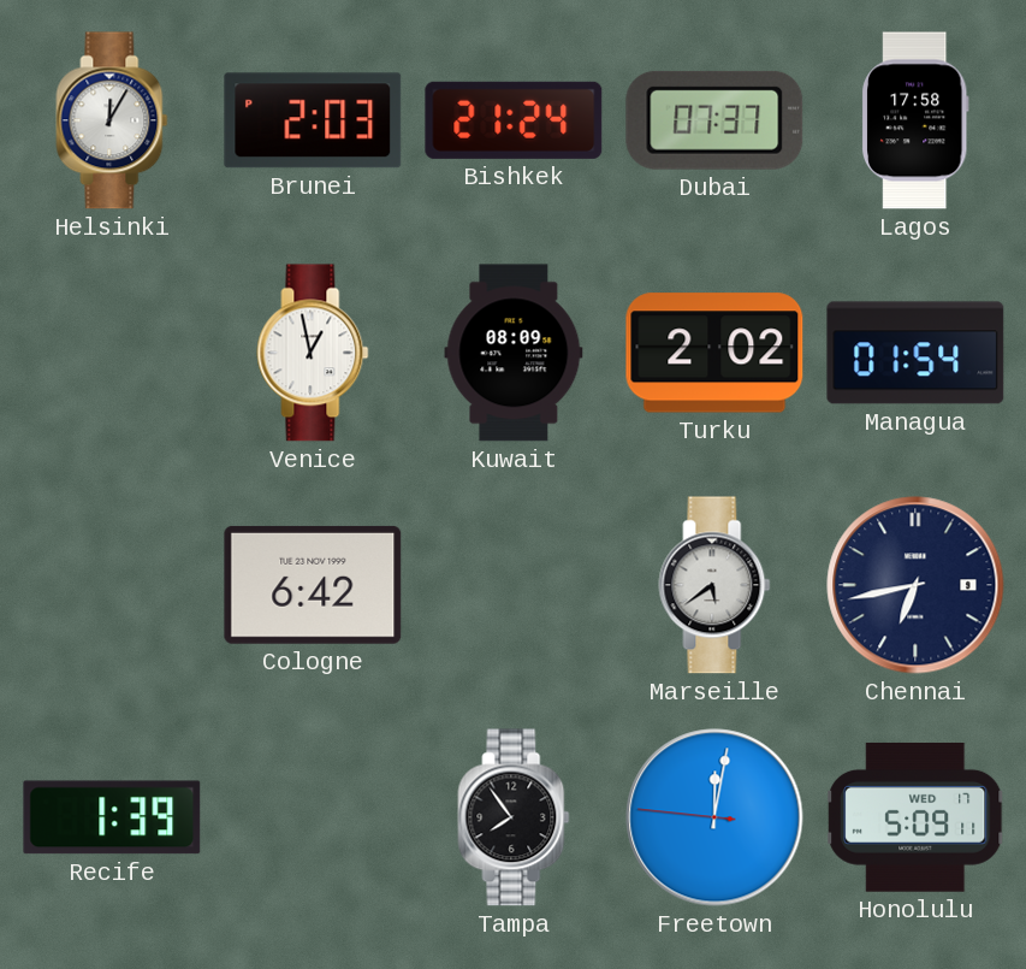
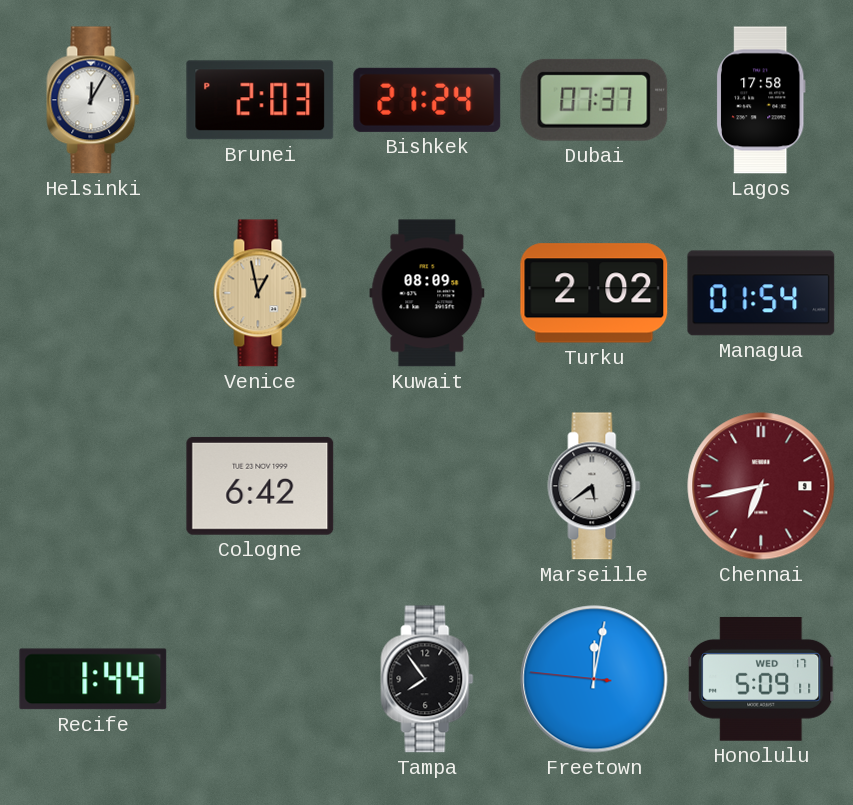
Venice dial: white -> champagne
Chennai dial: navy -> burgundy
Recife: 1:39 -> 1:44
